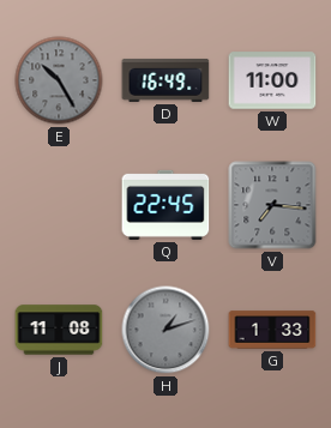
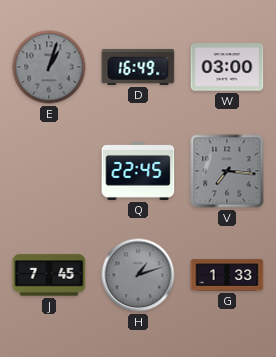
E: 10:25 -> 1:03
W: 11:00 -> 03:00
J: 11:08 -> 7:45
